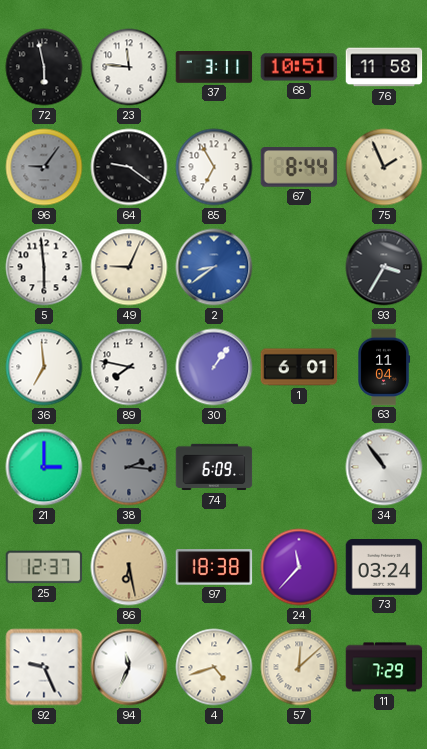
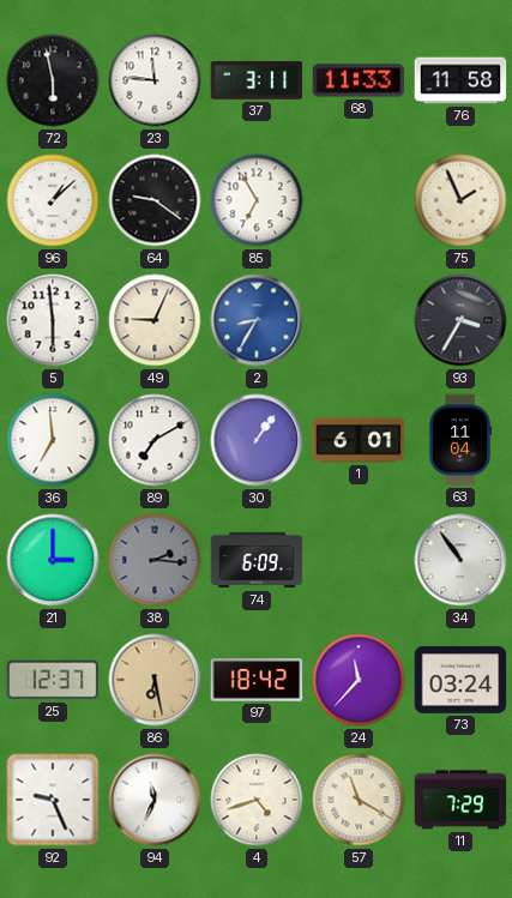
68: 10:51 -> 11:33
96: 9:06 -> 1:08
96 dial: grey -> white
67: 8:44 -> none
2: 8:39 -> 8:35
89: 7:47 -> 7:10
97: 18:38 -> 18:42
57: 12:08 -> 11:20
